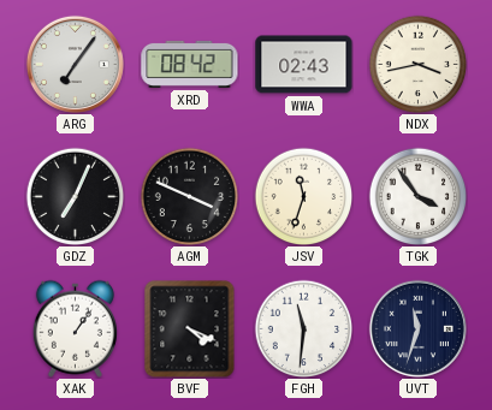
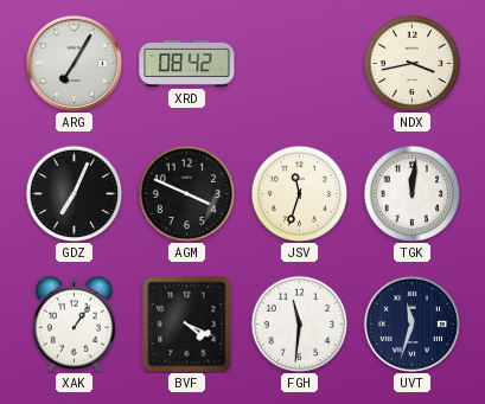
ARG: 7:06 -> 7:05
WWA: 02:43 -> none
TGK: 3:54 -> 12:01
